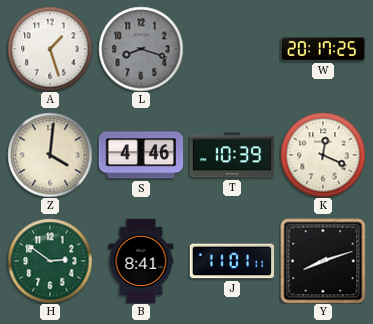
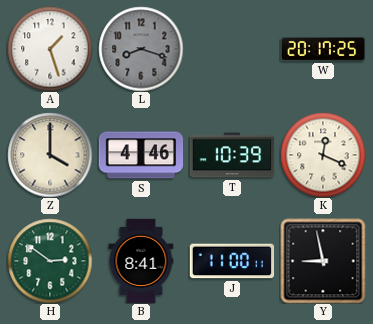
Z: 4:01 -> 4:00
J: 11:01 -> 11:00
Y: 8:12 -> 8:58
